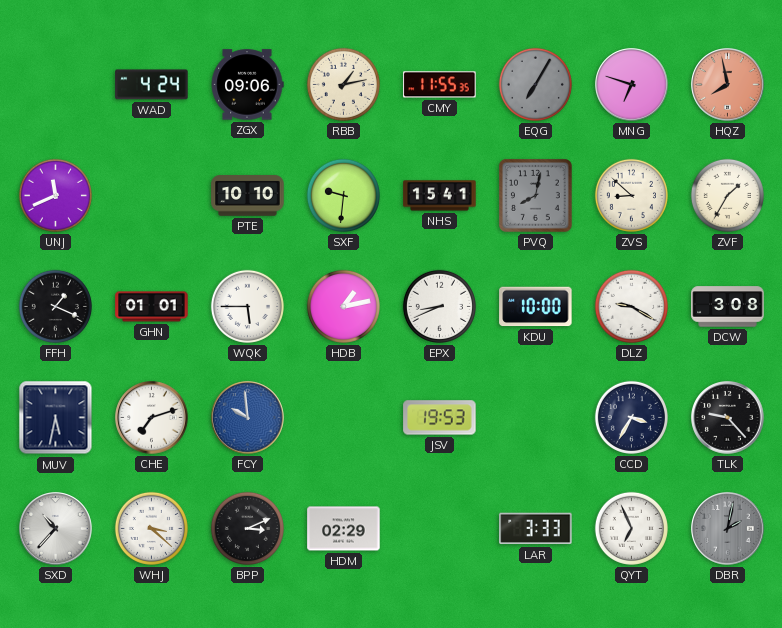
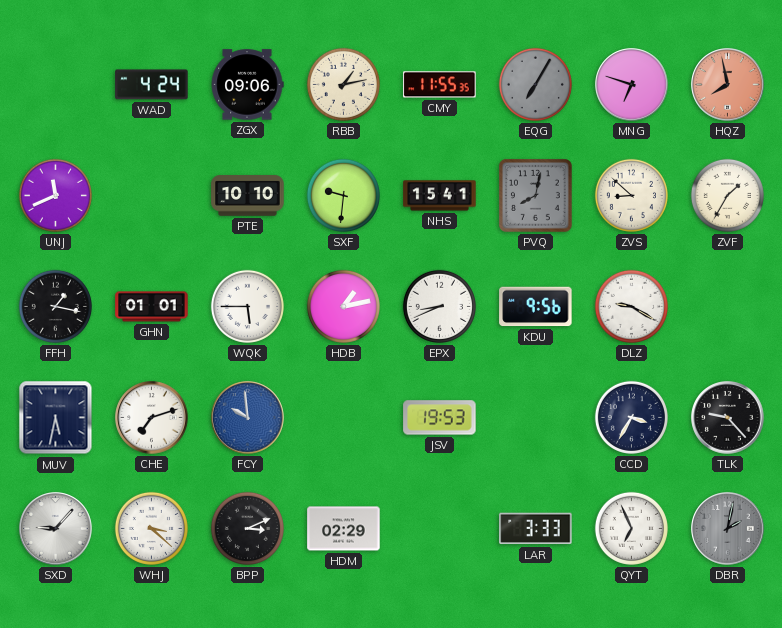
FFH: 1:19 -> 1:17
KDU: 10:00 -> 9:56
DCW: 3:08 -> none
SXD: 10:37 -> 9:07
